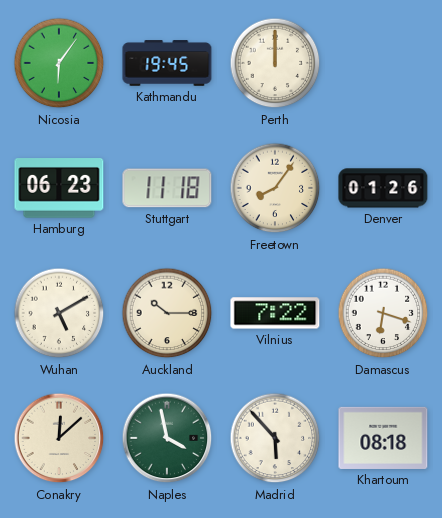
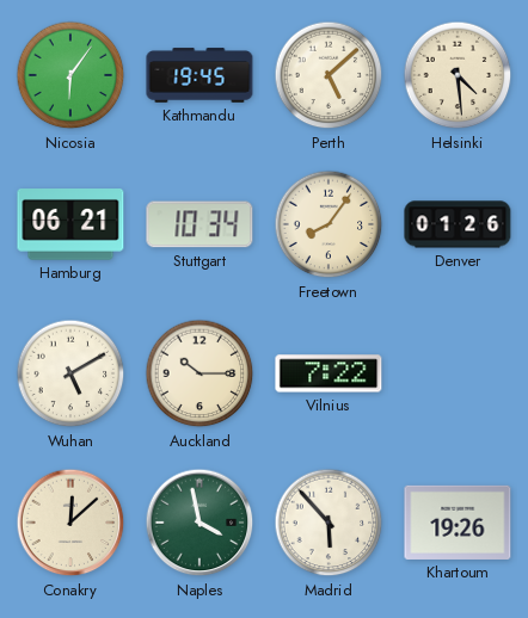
Perth: 12:00 -> 5:08
Helsinki: none -> 4:29
Hamburg: 06:23 -> 06:21
Stuttgart: 11:18 -> 10:34
Damascus: 6:18 -> none
Khartoum: 08:18 -> 19:26
